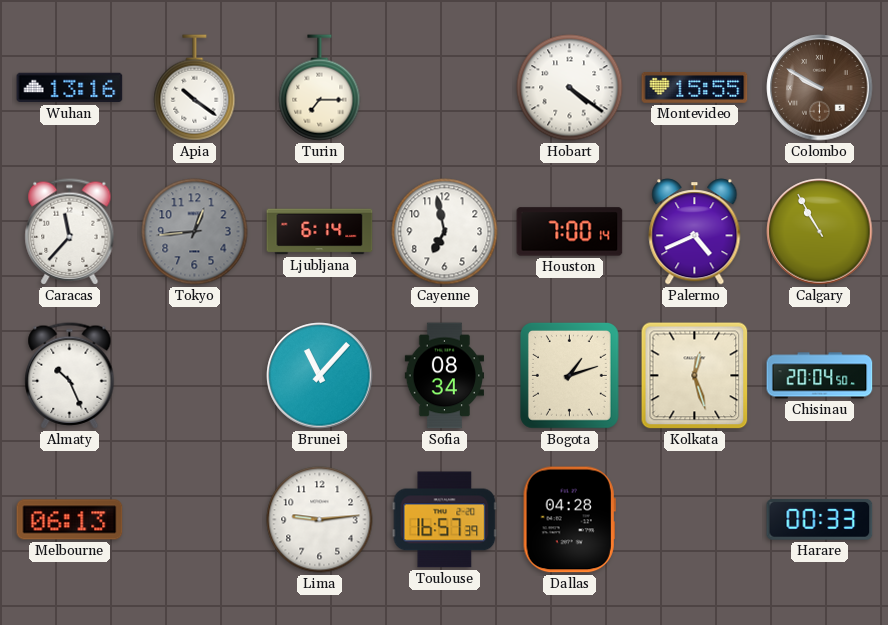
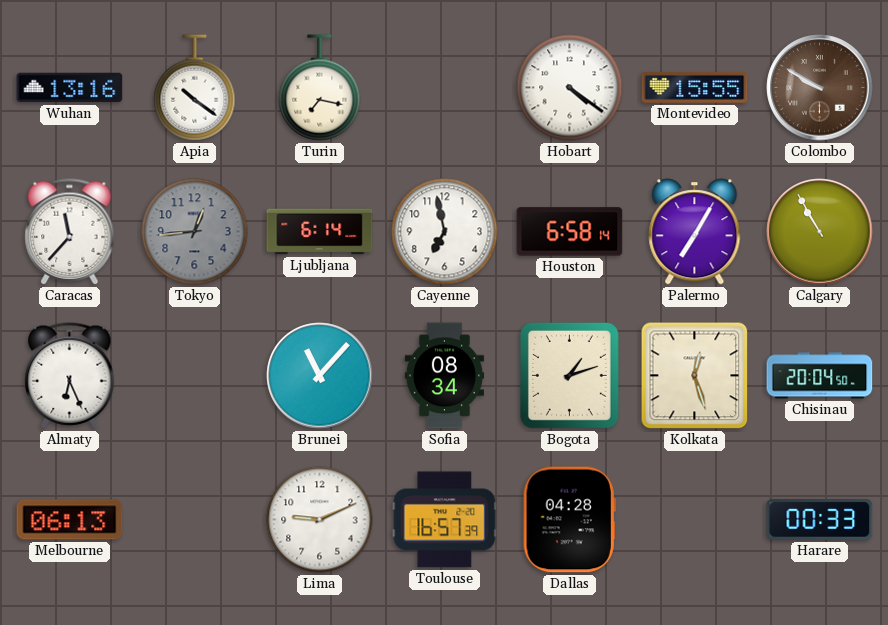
Turin: 7:15 -> 7:17
Houston: 7:00 -> 6:58
Palermo: 4:41 -> 7:05
Almaty: 10:26 -> 6:26
Lima: 9:14 -> 9:11
